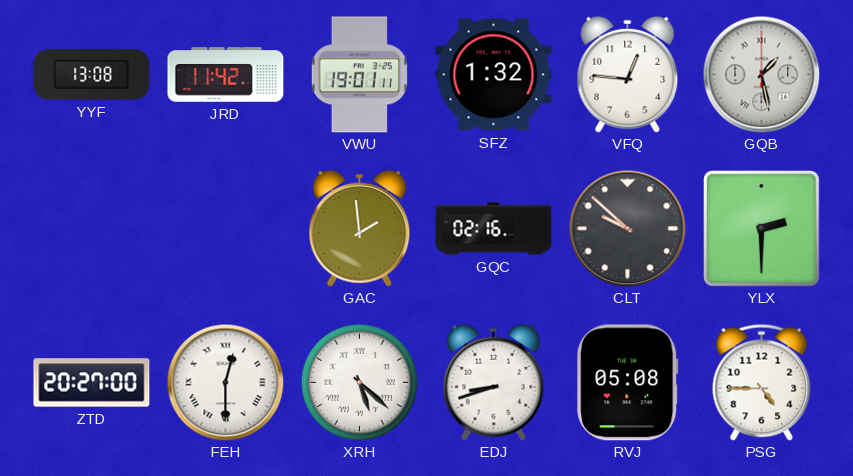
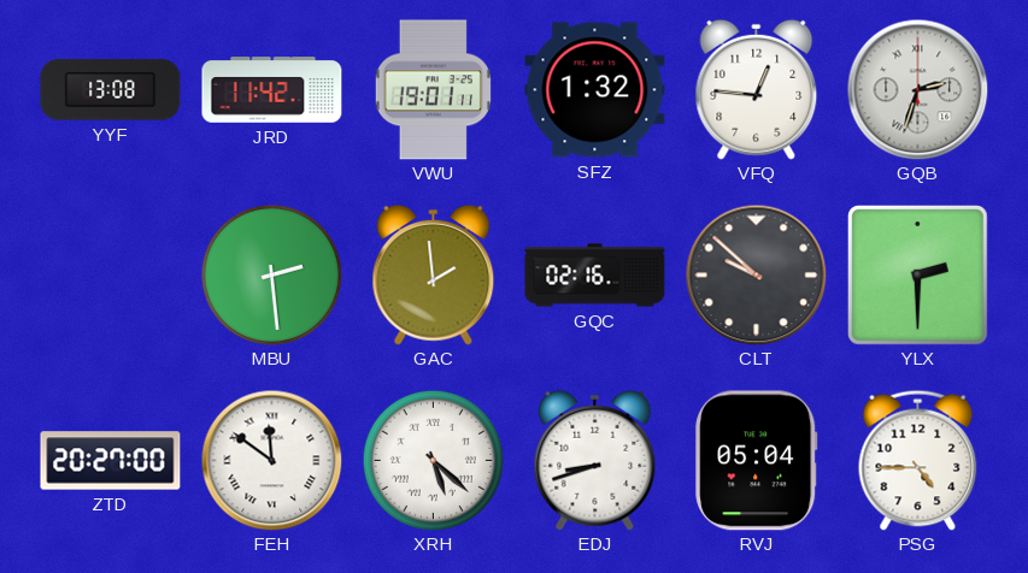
GQB: 1:28 -> 2:33
MBU: none -> 2:29
FEH: 12:30 -> 11:51
RVJ: 05:08 -> 05:04
